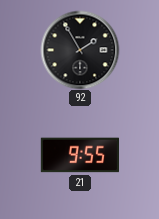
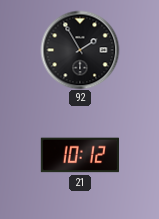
21: 9:55 -> 10:12
